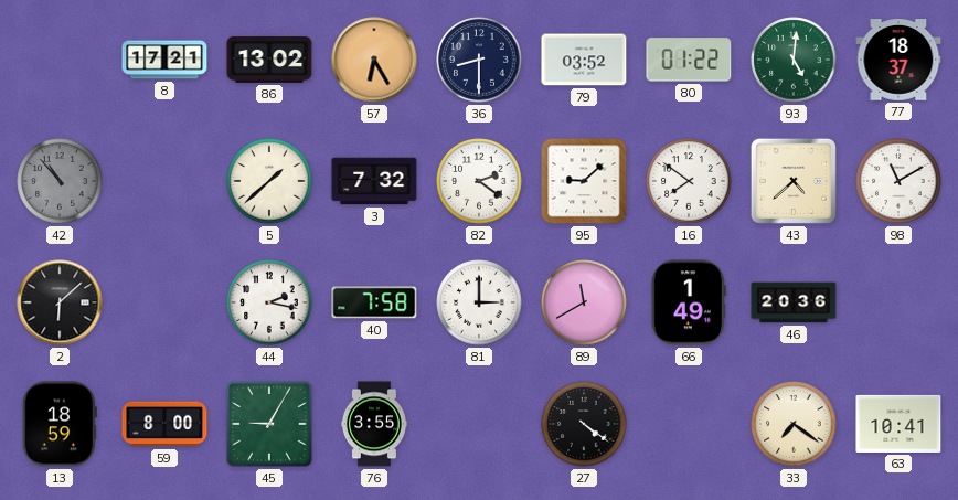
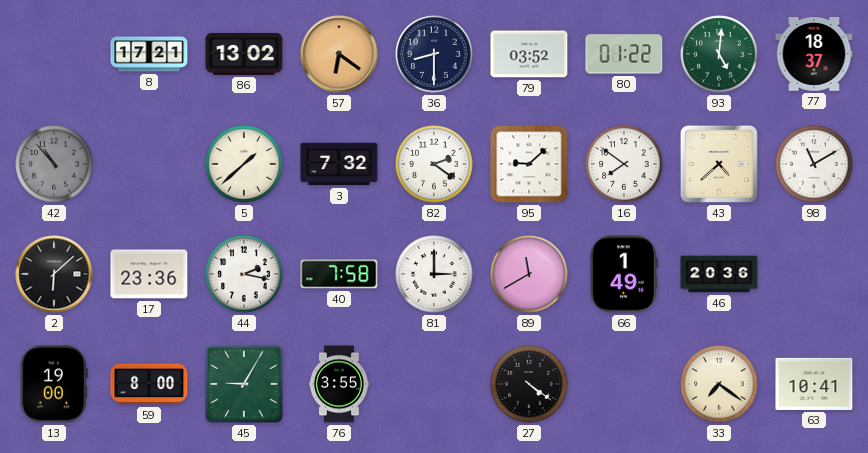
57: 6:25 -> 6:21
17: none -> 23:36
13: 18:59 -> 19:00
